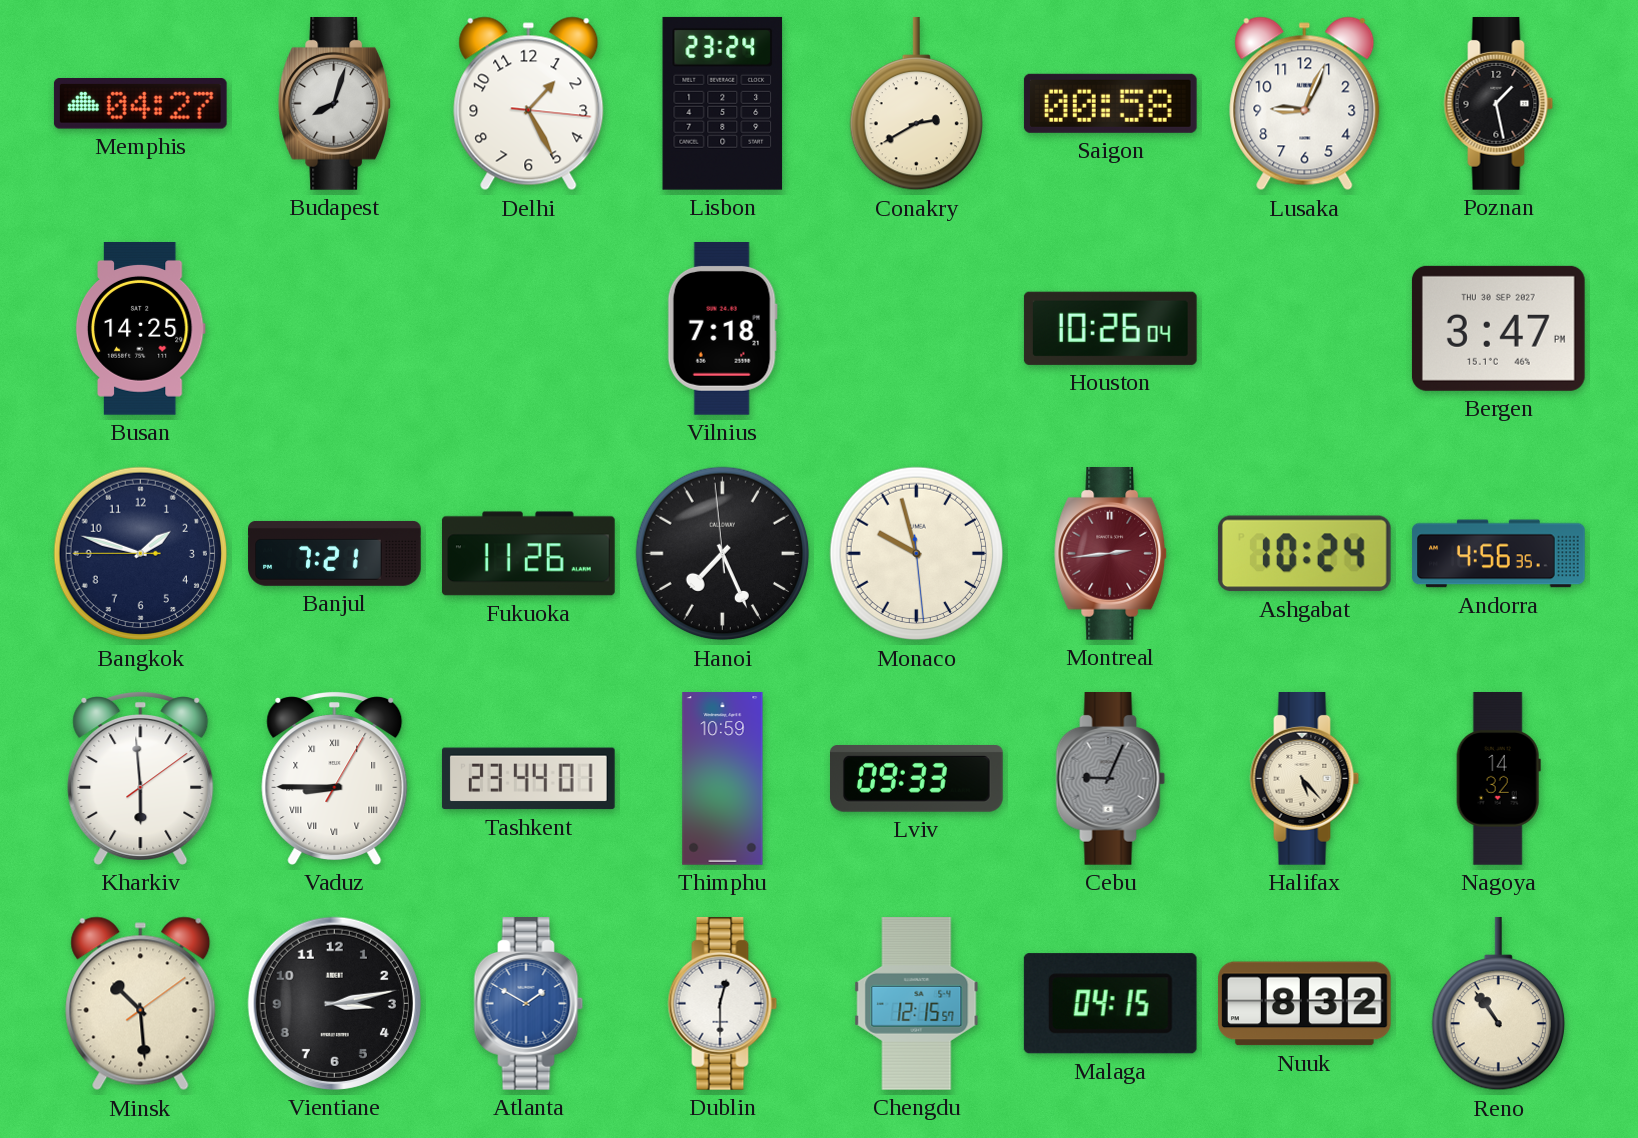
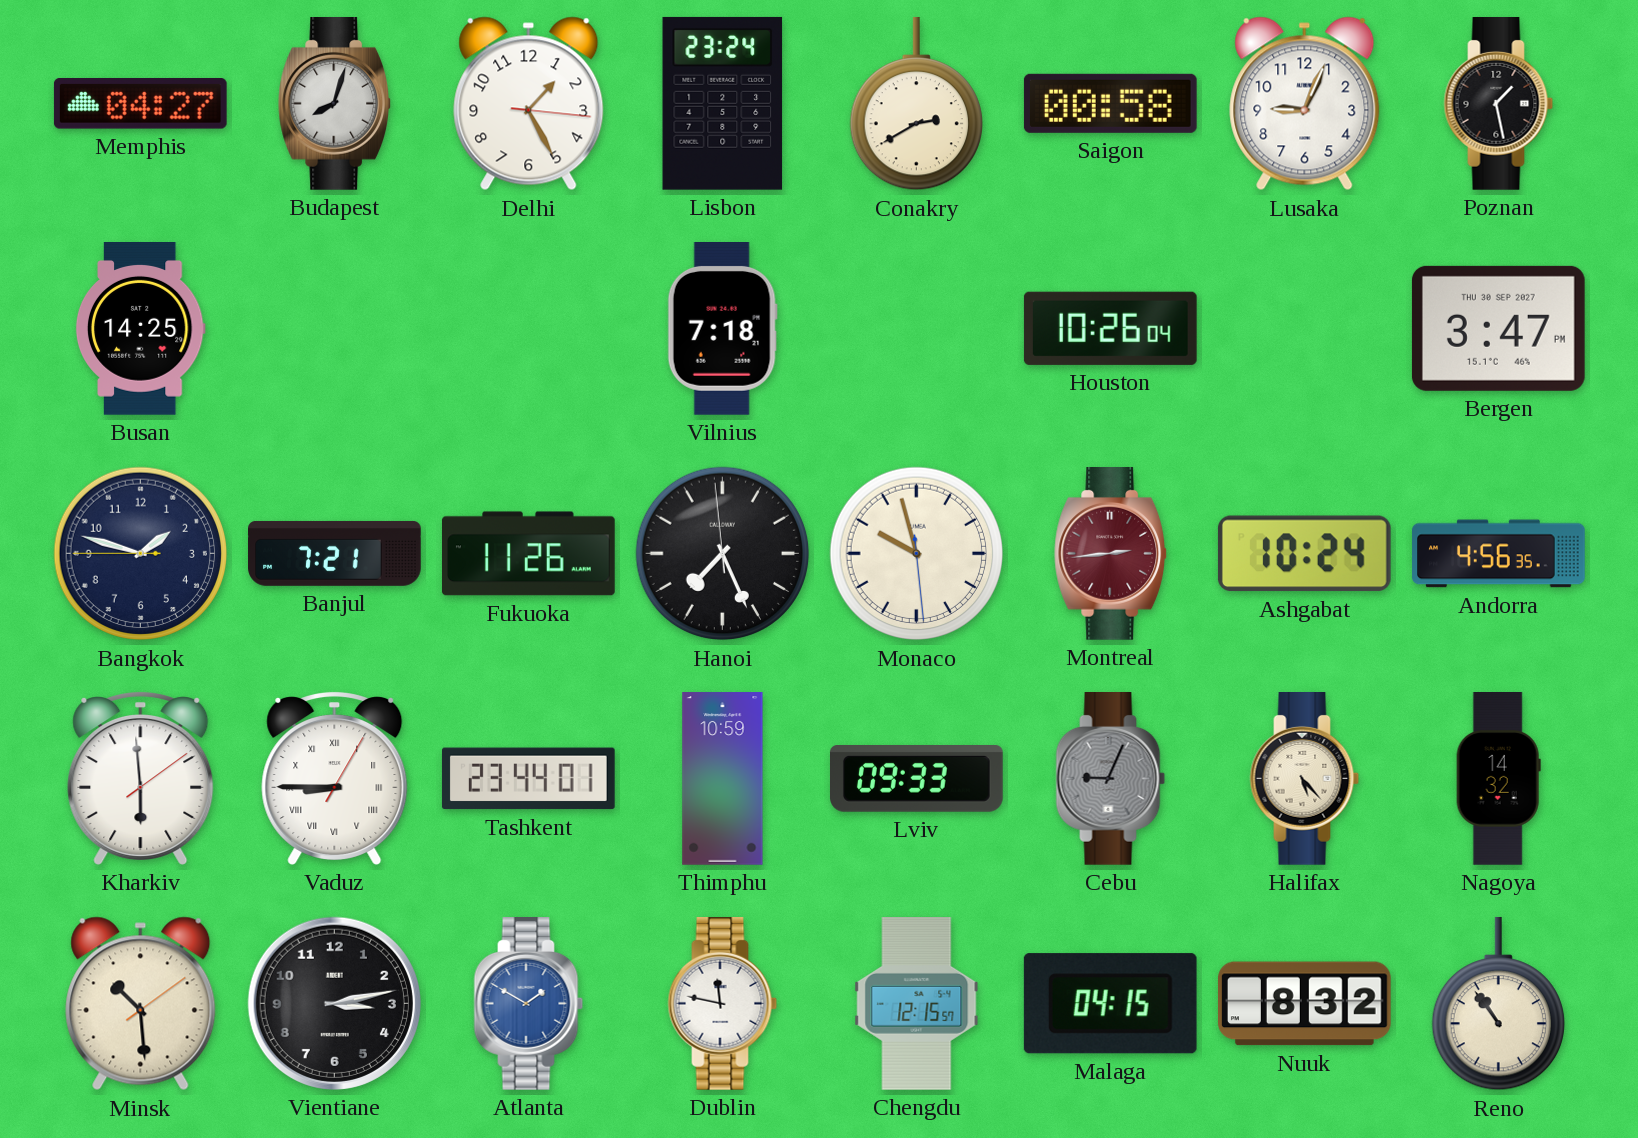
Dublin: 12:30 -> 11:47
